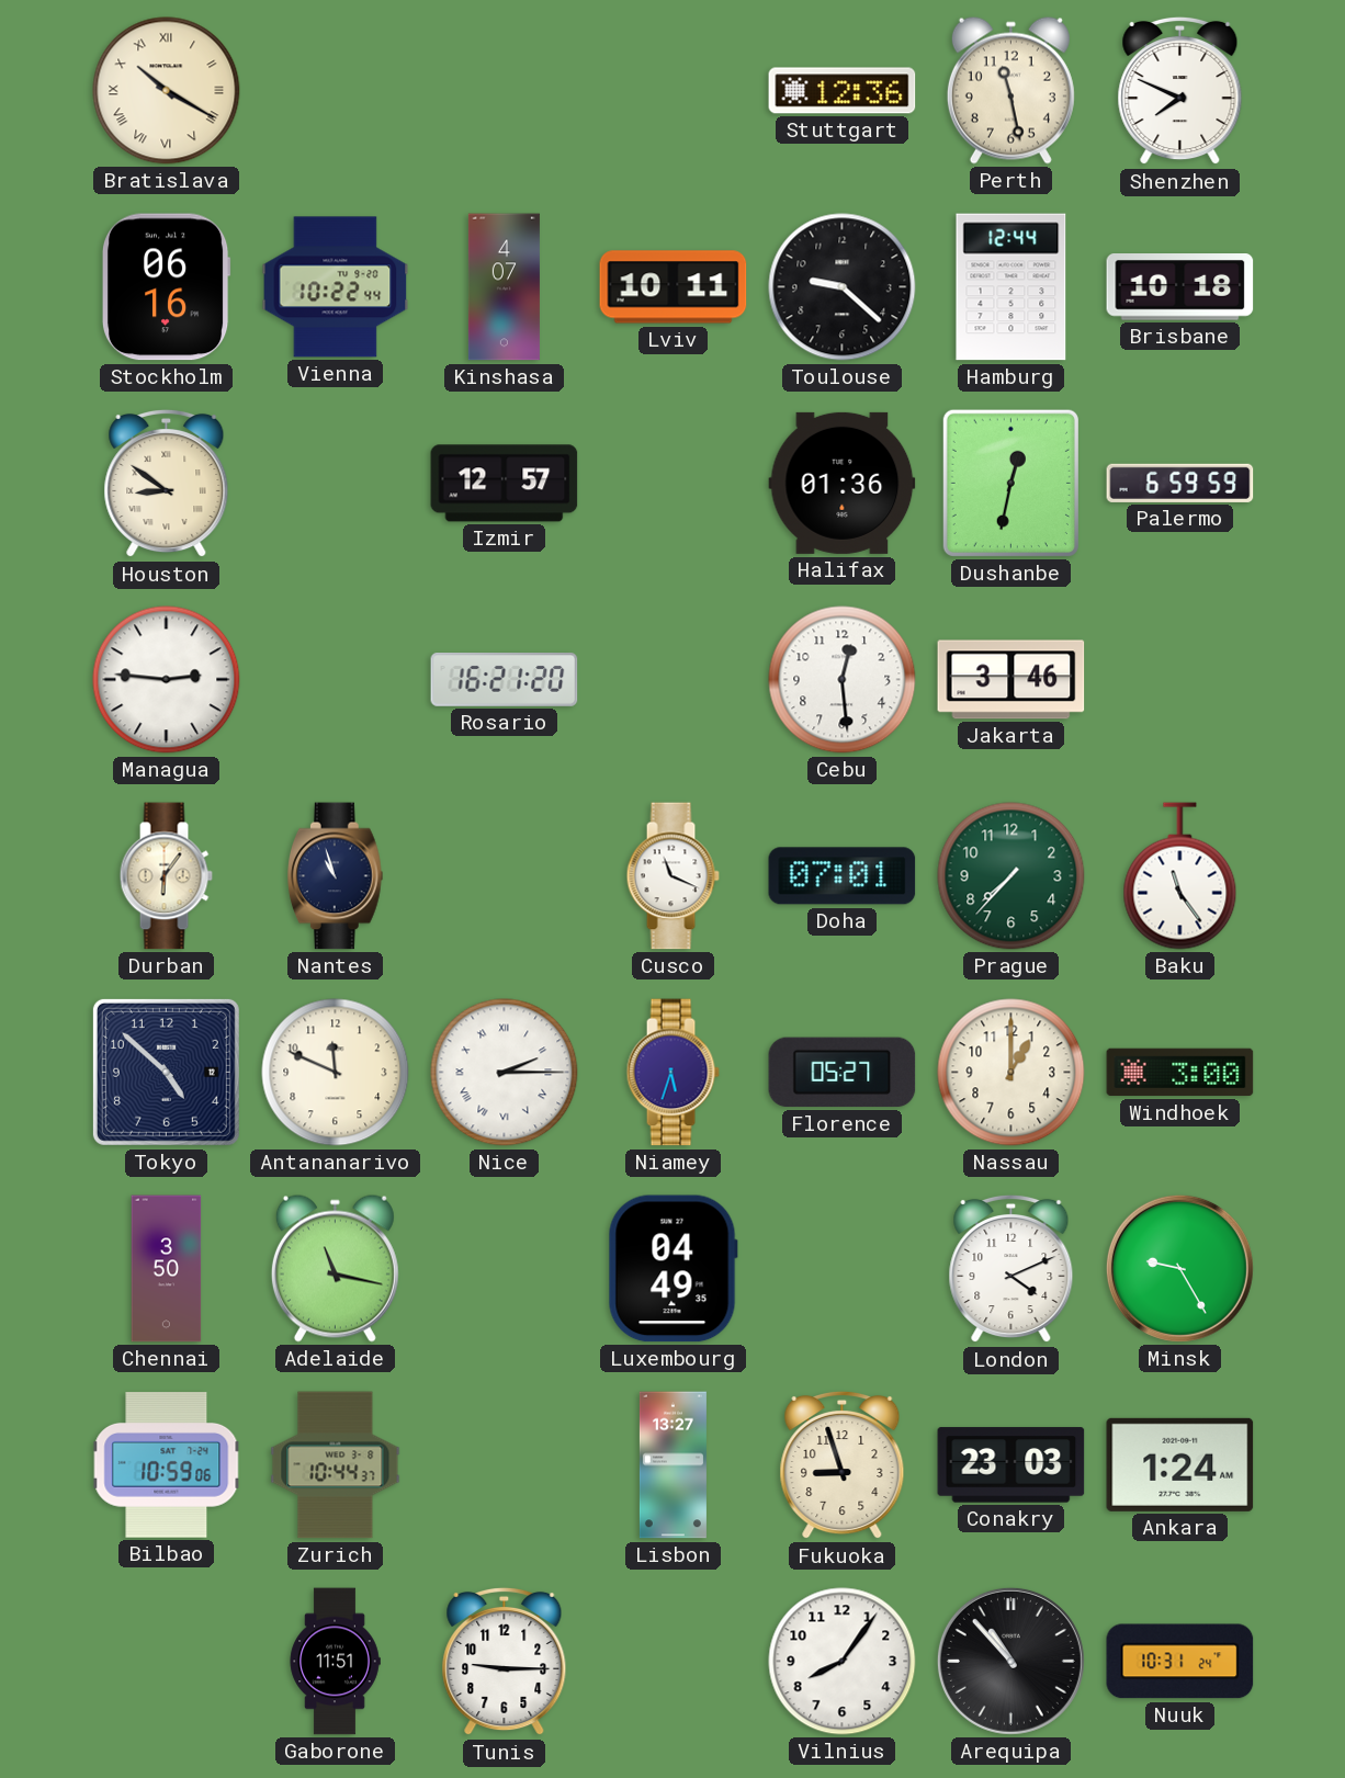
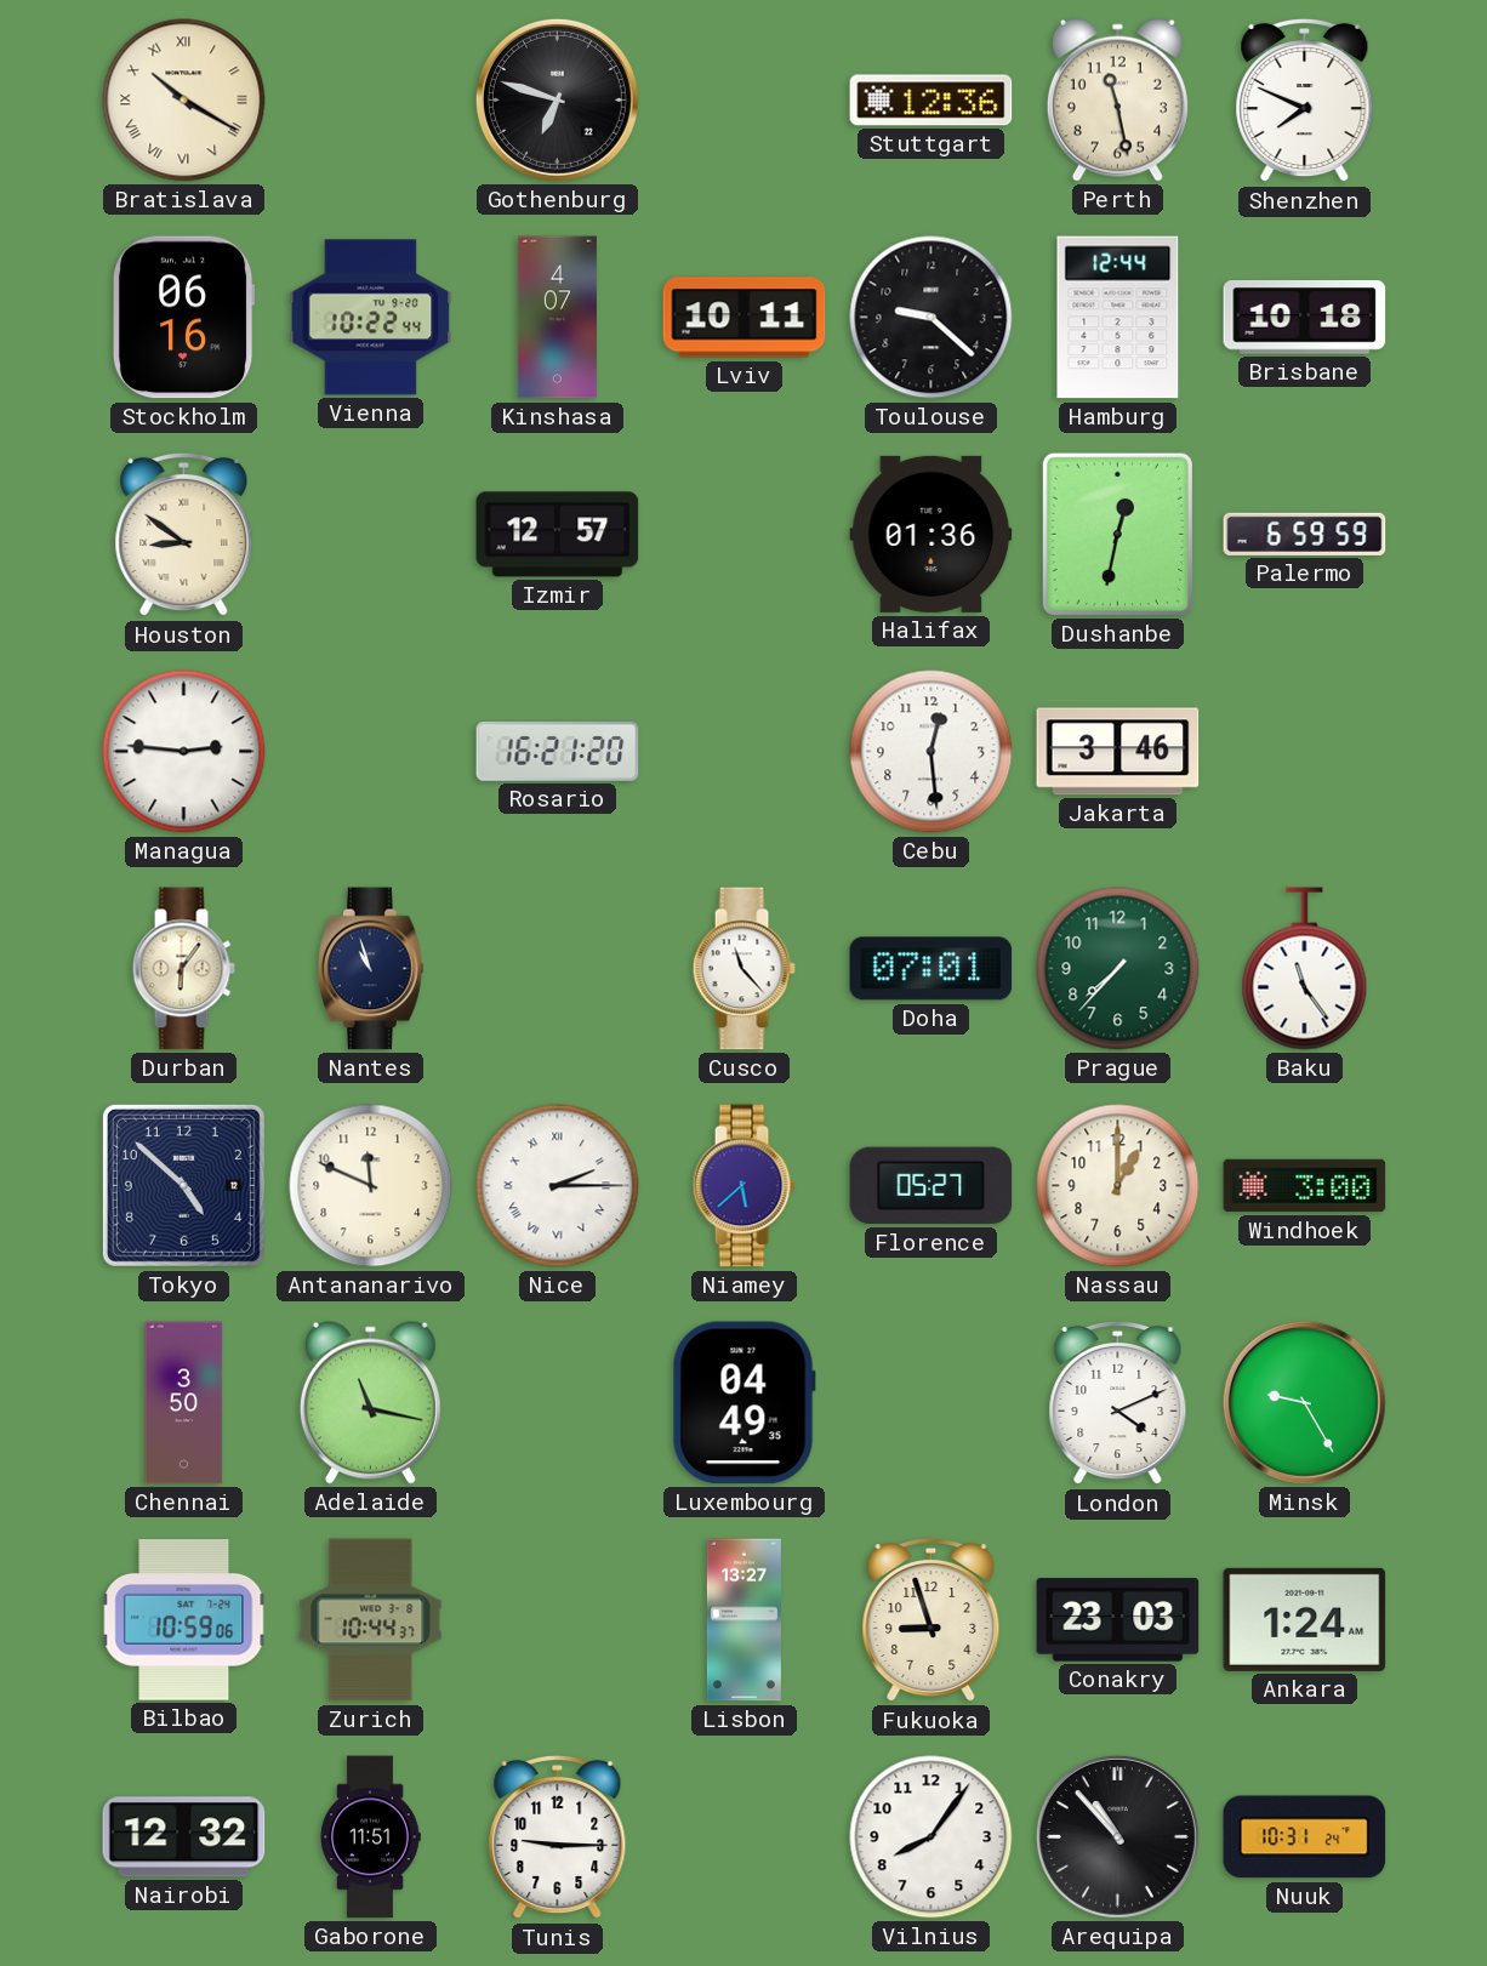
Gothenburg: none -> 6:48
Cusco: 11:19 -> 11:23
Niamey: 5:33 -> 5:38
Nairobi: none -> 12:32
